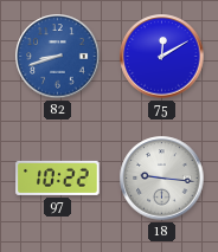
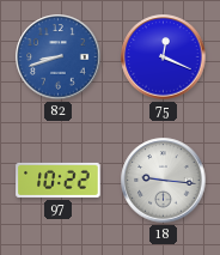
75: 12:10 -> 12:19
